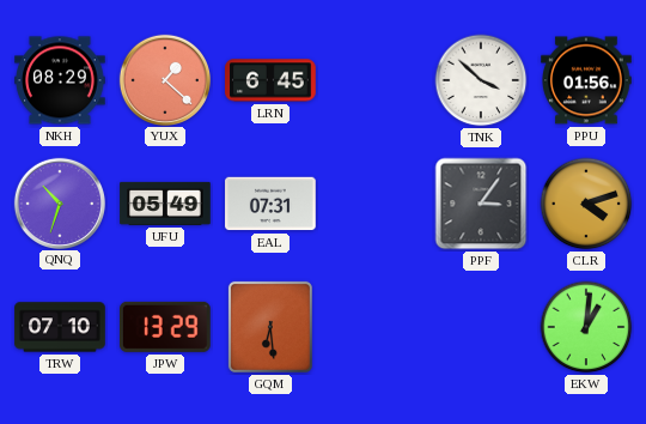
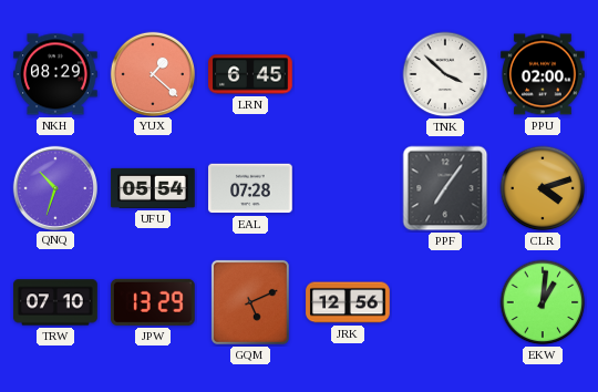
PPU: 01:56 -> 02:00
UFU: 05:49 -> 05:54
EAL: 07:31 -> 07:28
PPF: 3:06 -> 7:06
GQM: 6:29 -> 5:11
JRK: none -> 12:56
